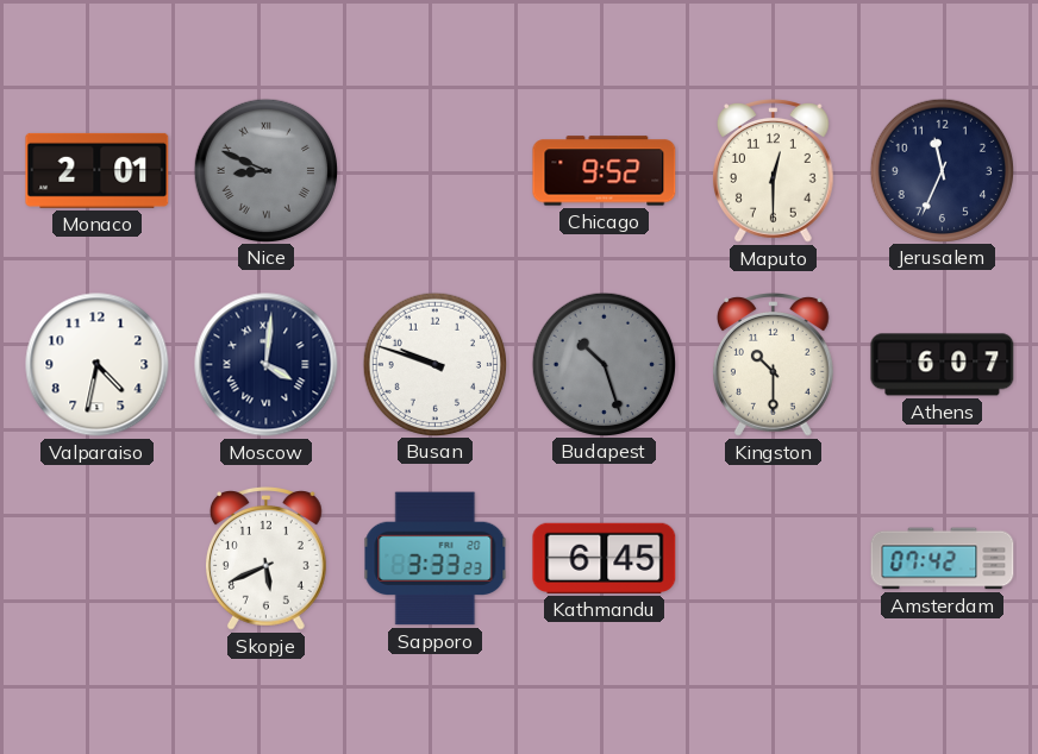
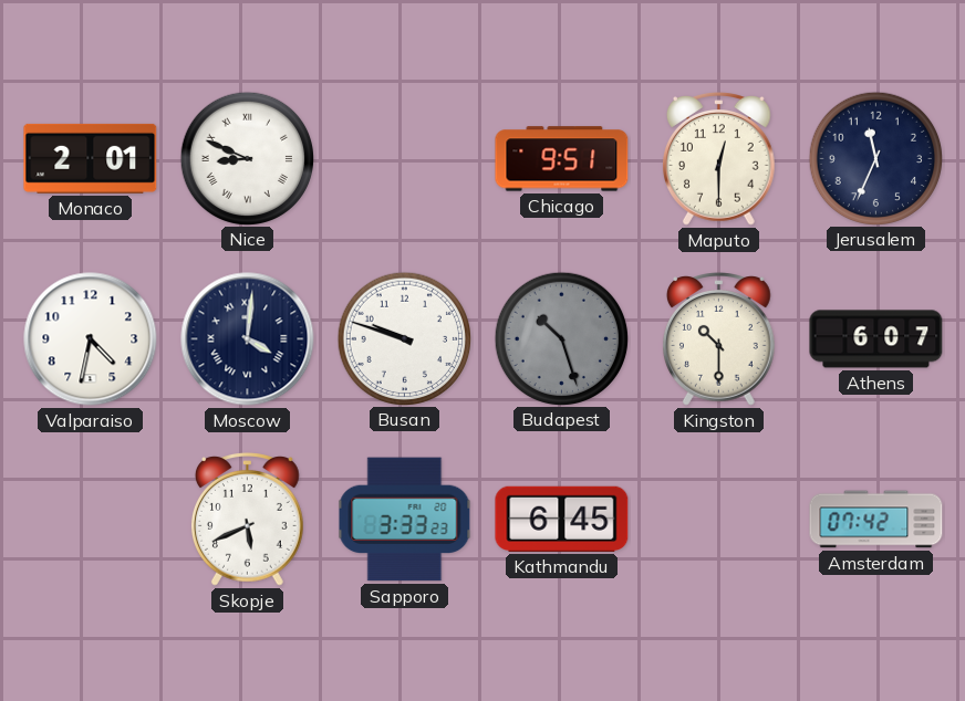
Nice dial: grey -> white
Chicago: 9:52 -> 9:51
